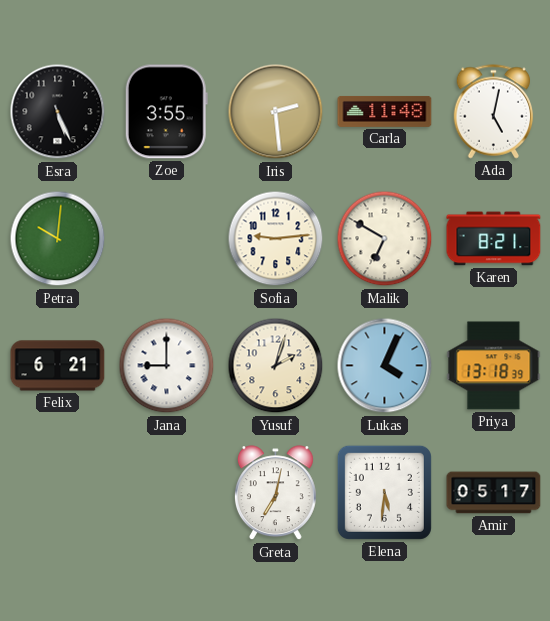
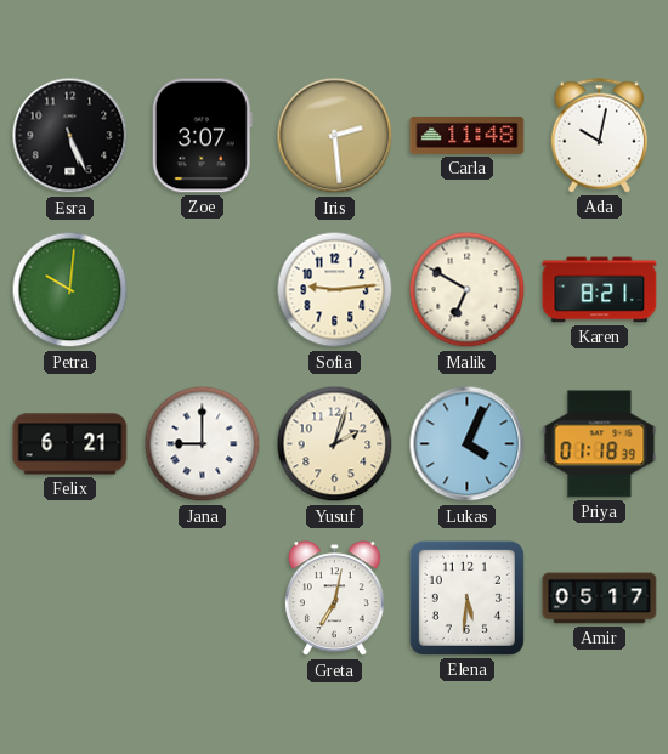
Zoe: 3:55 -> 3:07
Ada: 5:02 -> 10:02
Priya: 13:18 -> 01:18
